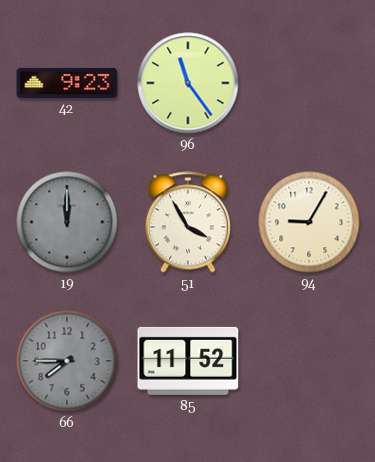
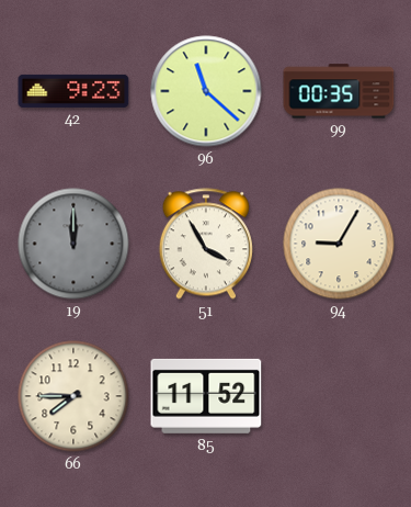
96: 11:24 -> 11:22
99: none -> 00:35
66 dial: grey -> cream
